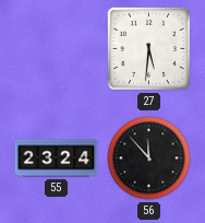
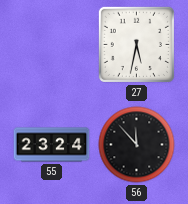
27: 5:31 -> 5:32
